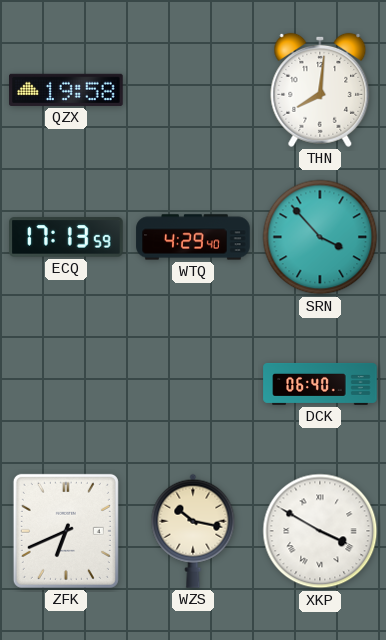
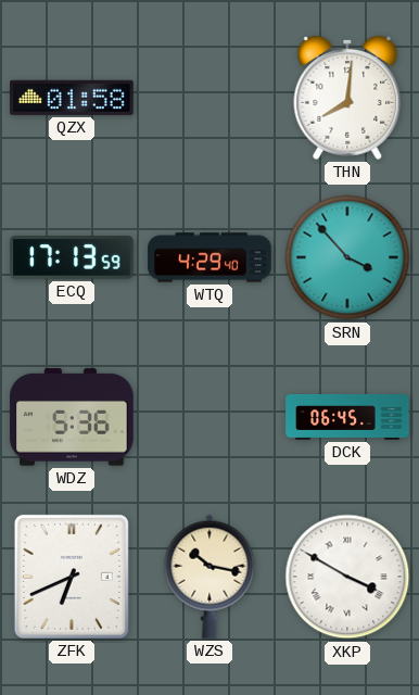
QZX: 19:58 -> 01:58
WDZ: none -> 5:36
DCK: 06:40 -> 06:45
